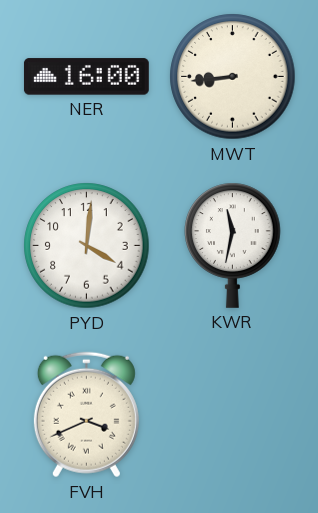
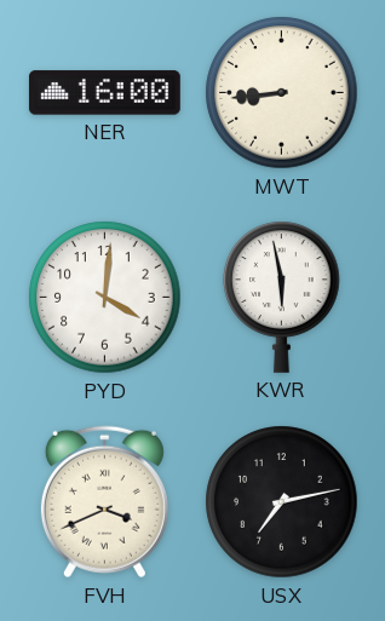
KWR: 11:32 -> 5:58
USX: none -> 7:13
